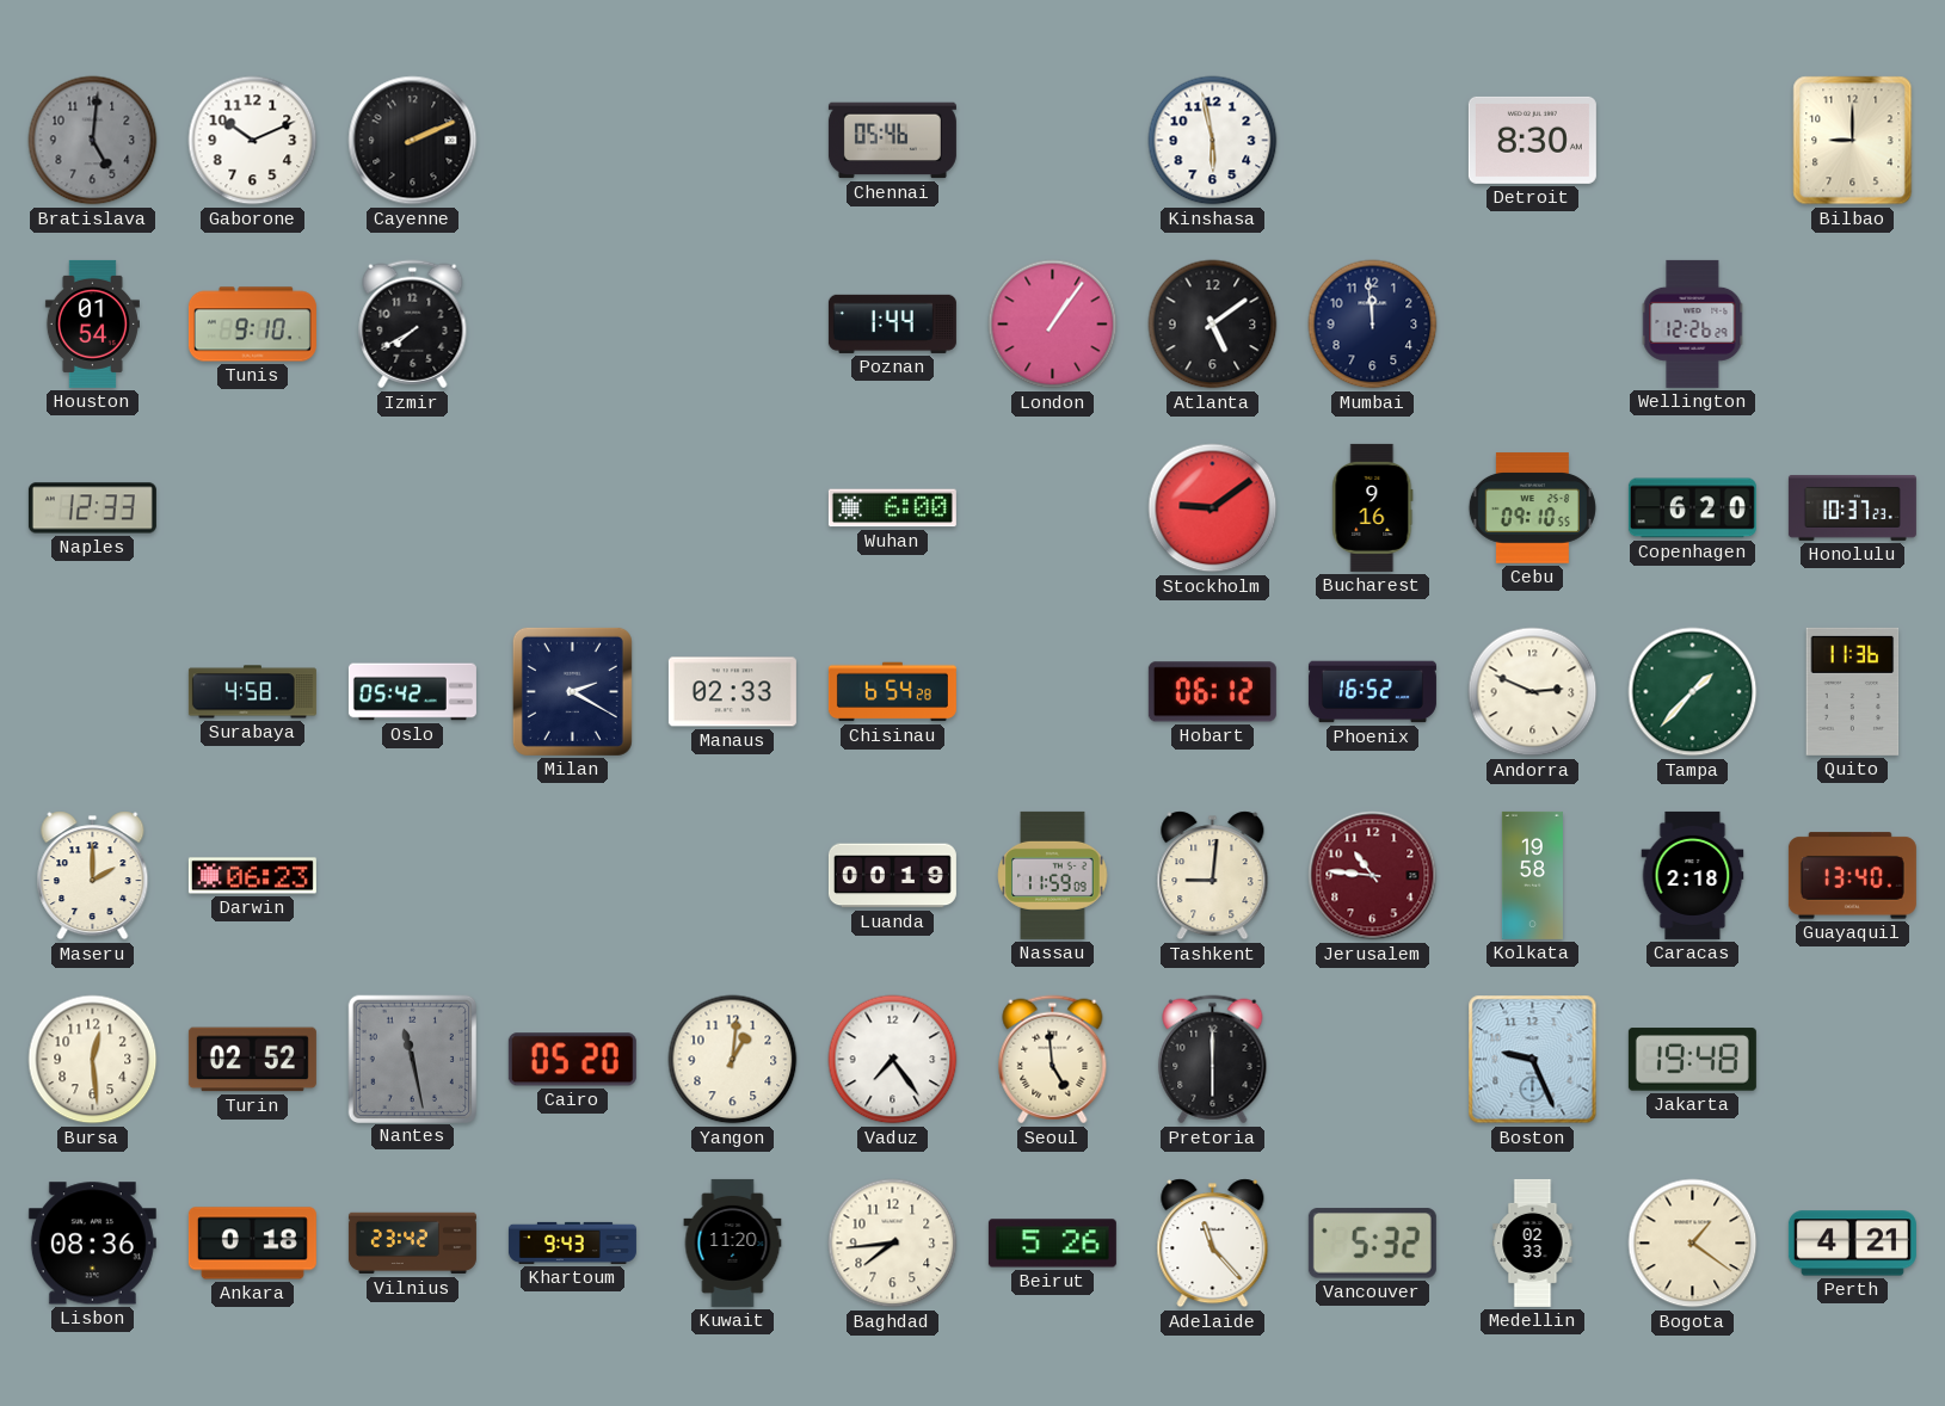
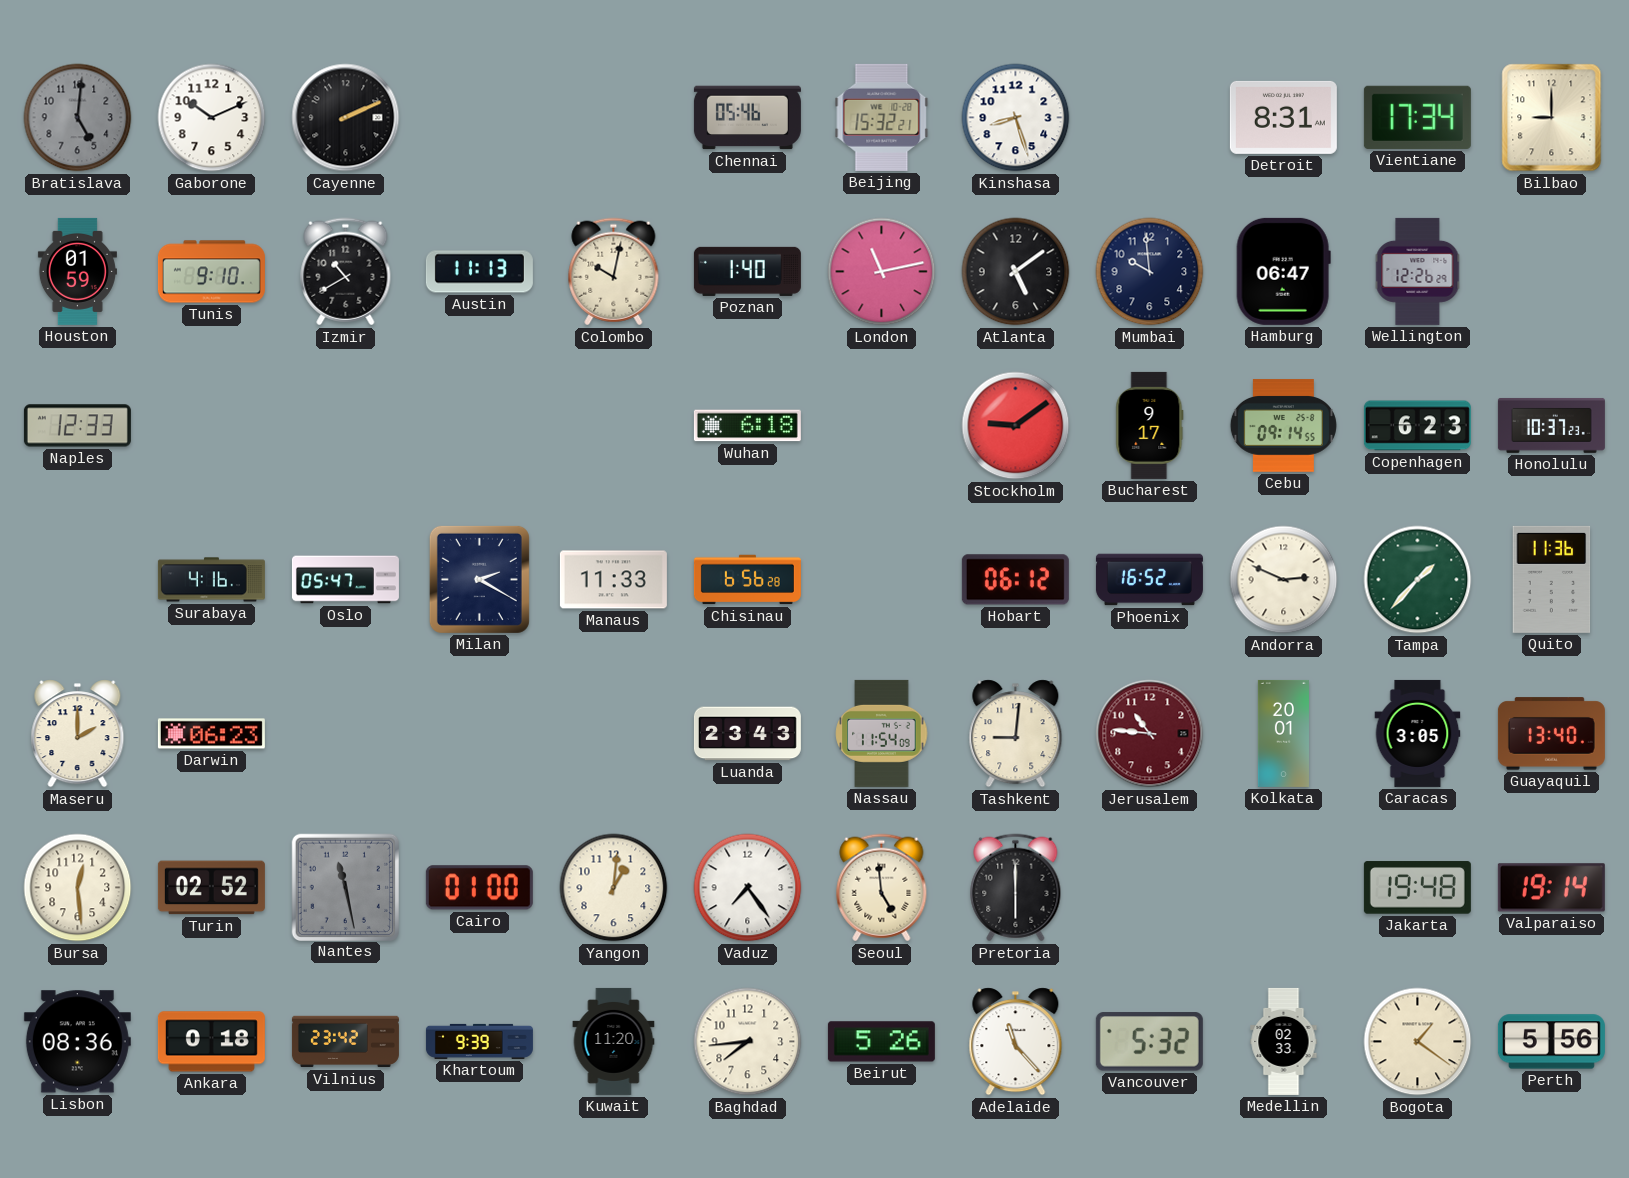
Beijing: none -> 15:32
Kinshasa: 5:58 -> 8:27
Detroit: 8:30 -> 8:31
Vientiane: none -> 17:34
Houston: 01:54 -> 01:59
Izmir: 7:40 -> 10:40
Austin: none -> 11:13
Colombo: none -> 10:02
Poznan: 1:44 -> 1:40
London: 1:06 -> 11:13
Mumbai: 11:59 -> 9:59
Hamburg: none -> 06:47
Wuhan: 6:00 -> 6:18
Bucharest: 9:16 -> 9:17
Cebu: 09:10 -> 09:14
Copenhagen: 6:20 -> 6:23
Surabaya: 4:58 -> 4:16
Oslo: 05:42 -> 05:47
Manaus: 02:33 -> 11:33
Chisinau: 6:54 -> 6:56
Luanda: 00:19 -> 23:43
Nassau: 11:59 -> 11:54
Kolkata: 19:58 -> 20:01
Caracas: 2:18 -> 3:05
Cairo: 05:20 -> 01:00
Boston: 9:26 -> none
Valparaiso: none -> 19:14
Khartoum: 9:43 -> 9:39
Perth: 4:21 -> 5:56
